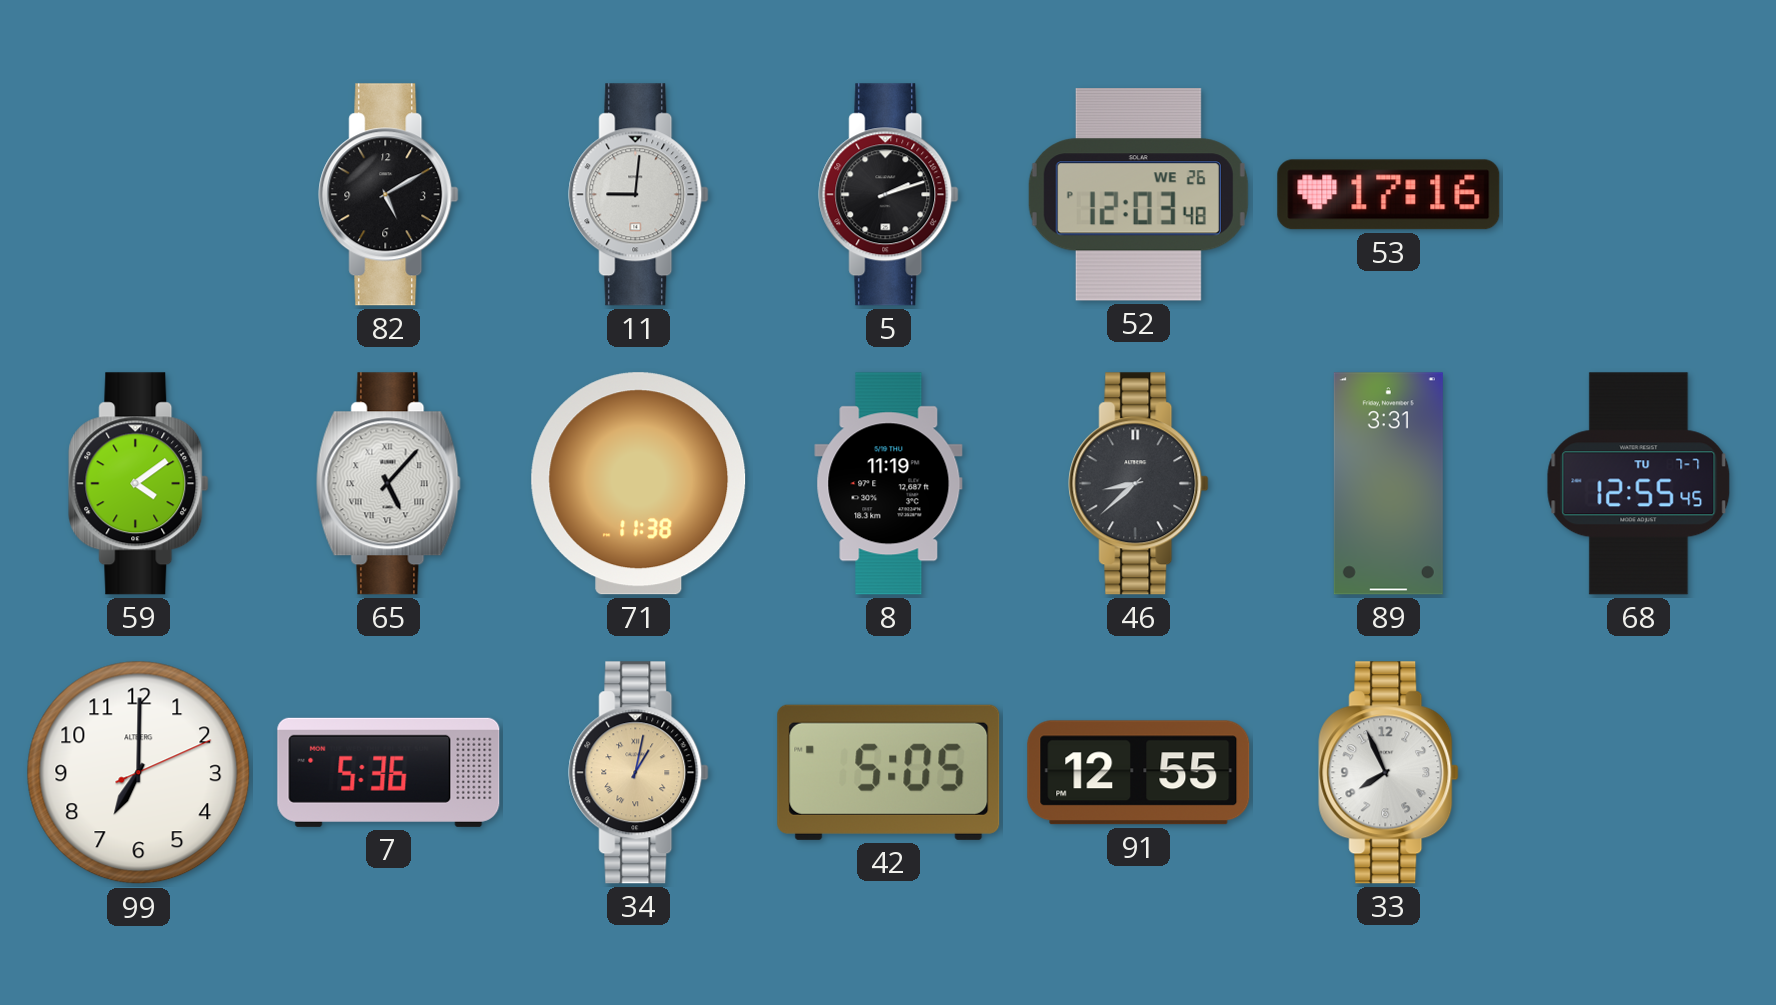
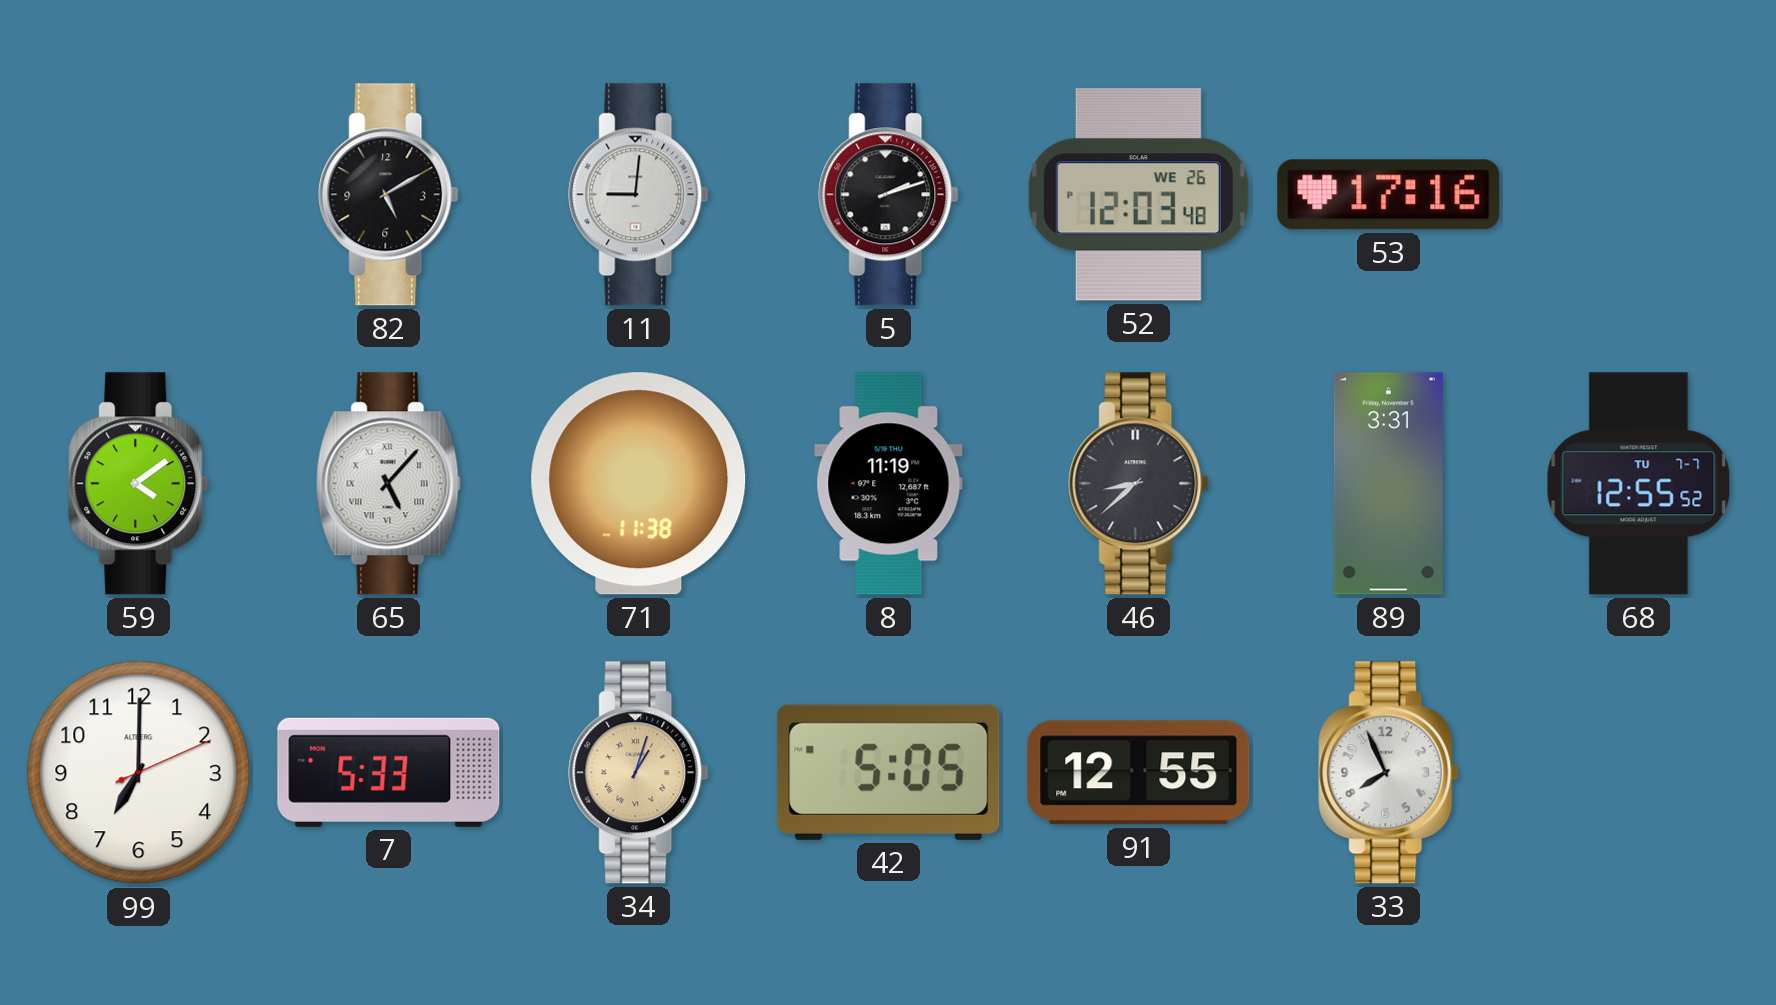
68: 12:55:45 -> 12:55:52
7: 5:36 -> 5:33
34: 1:02 -> 1:03
